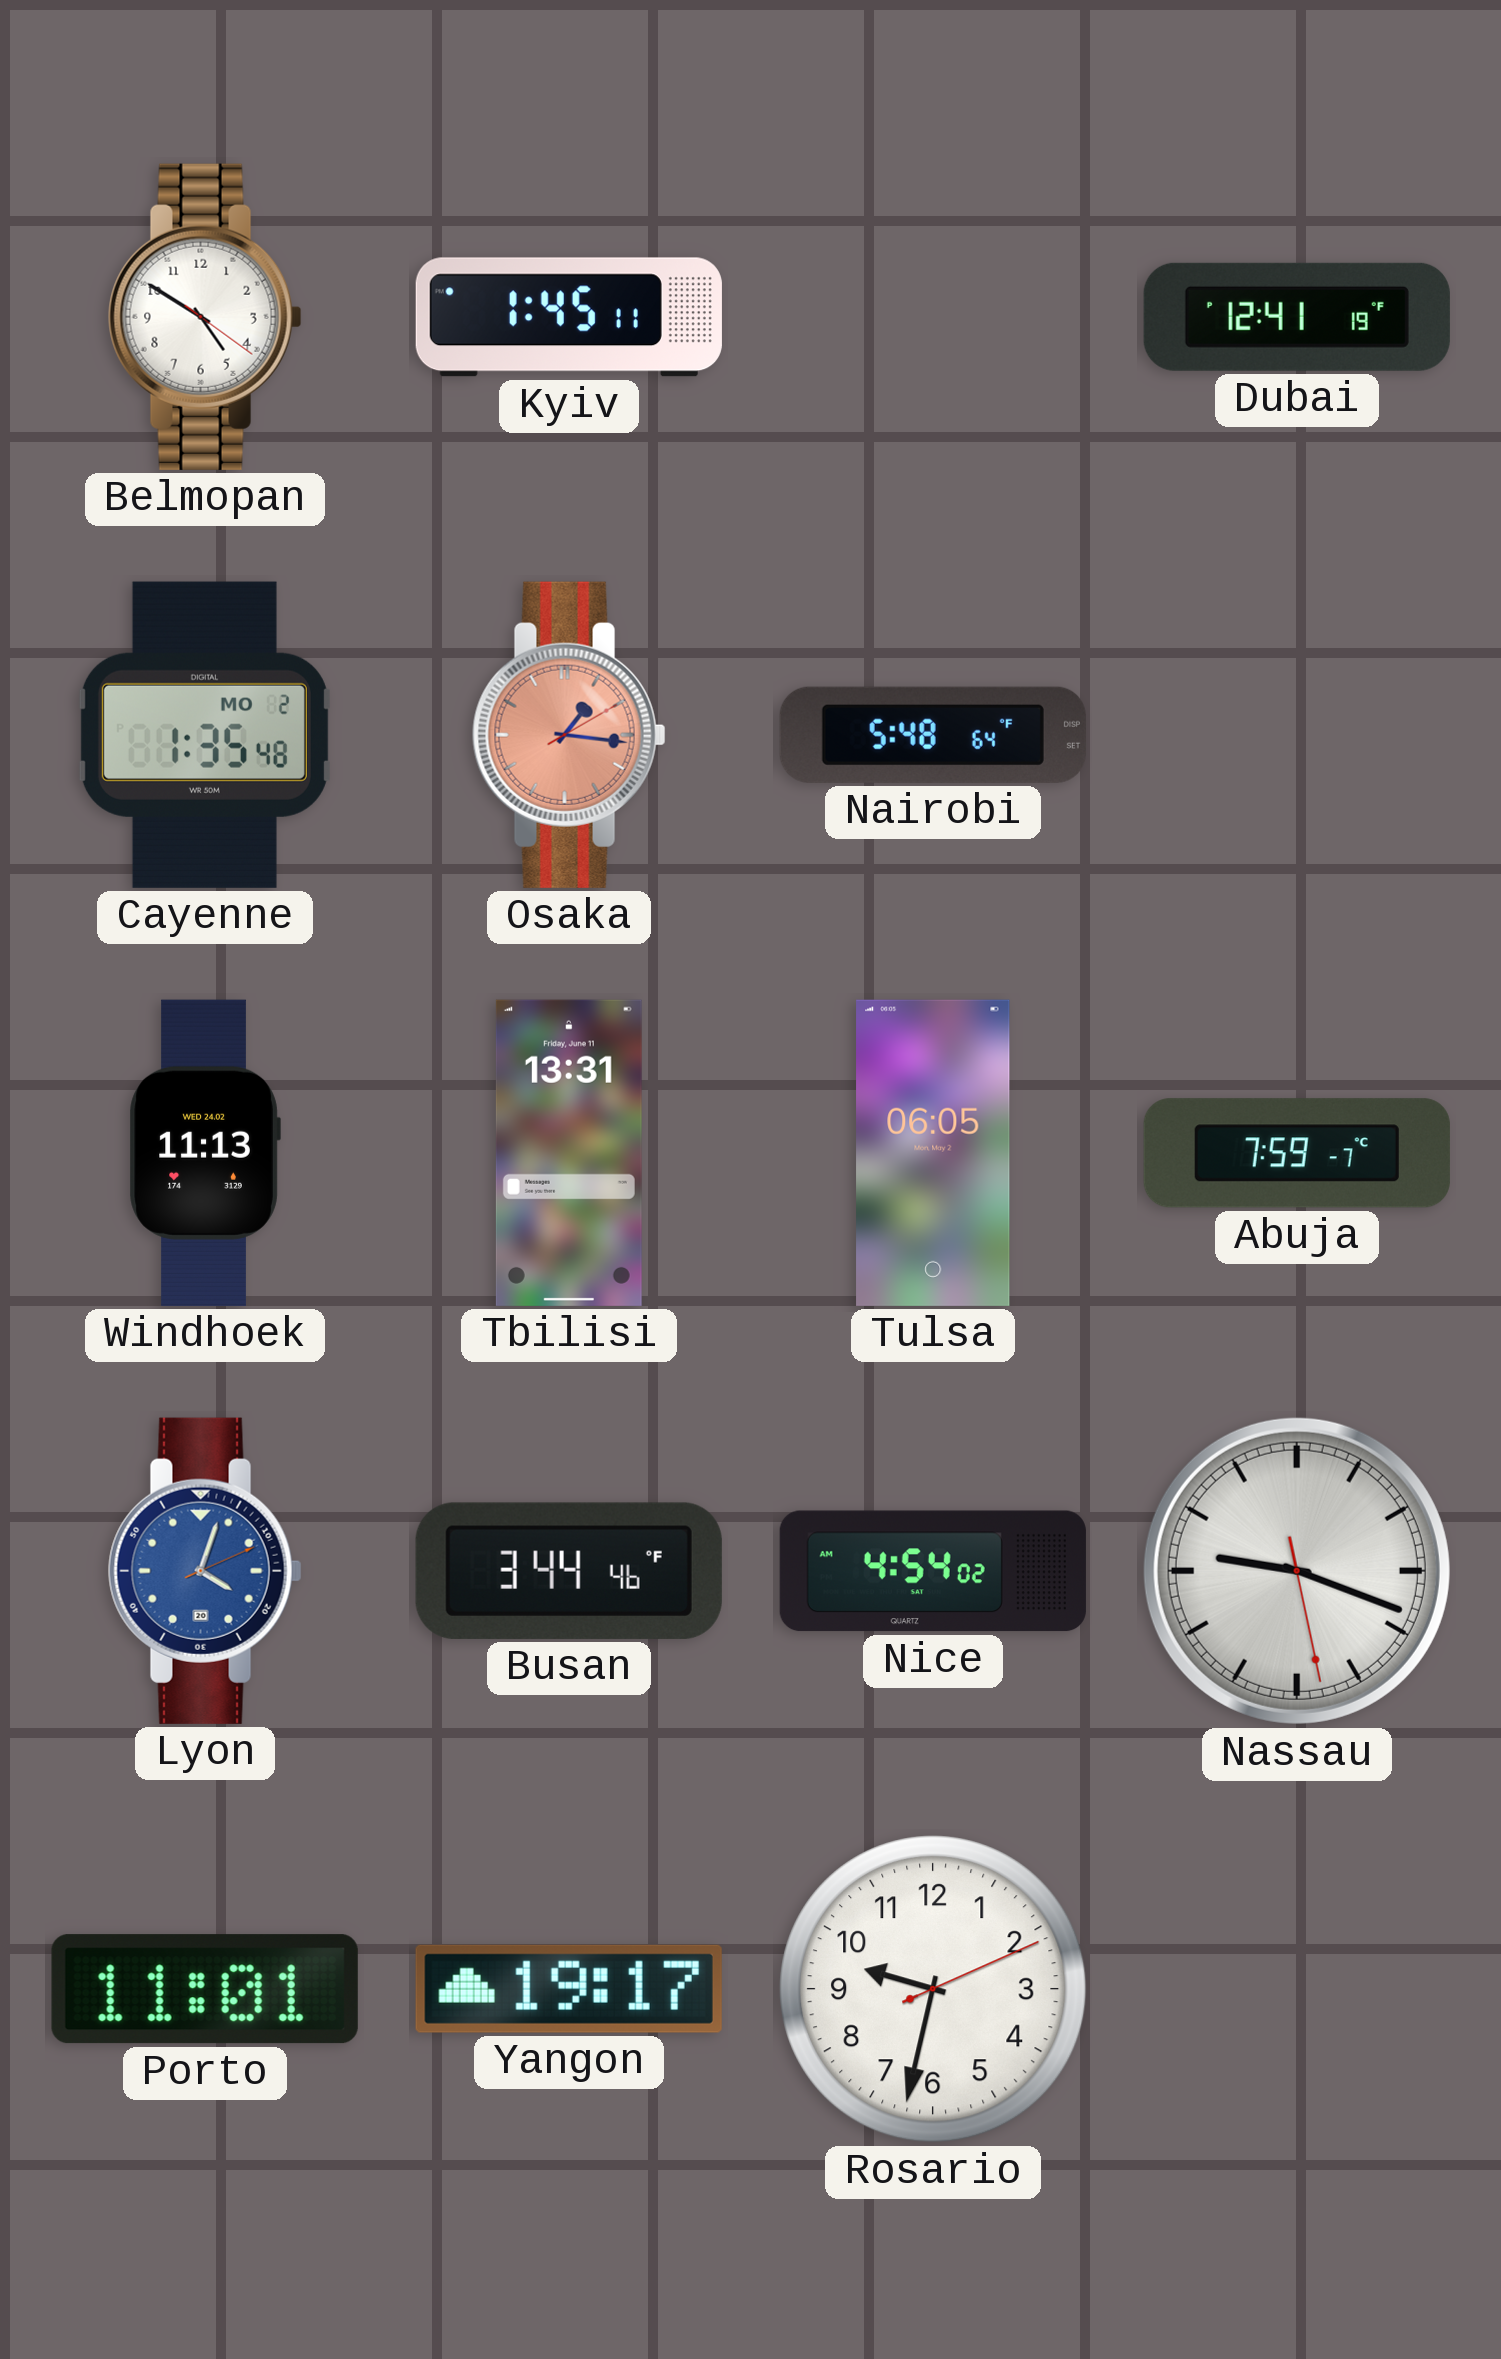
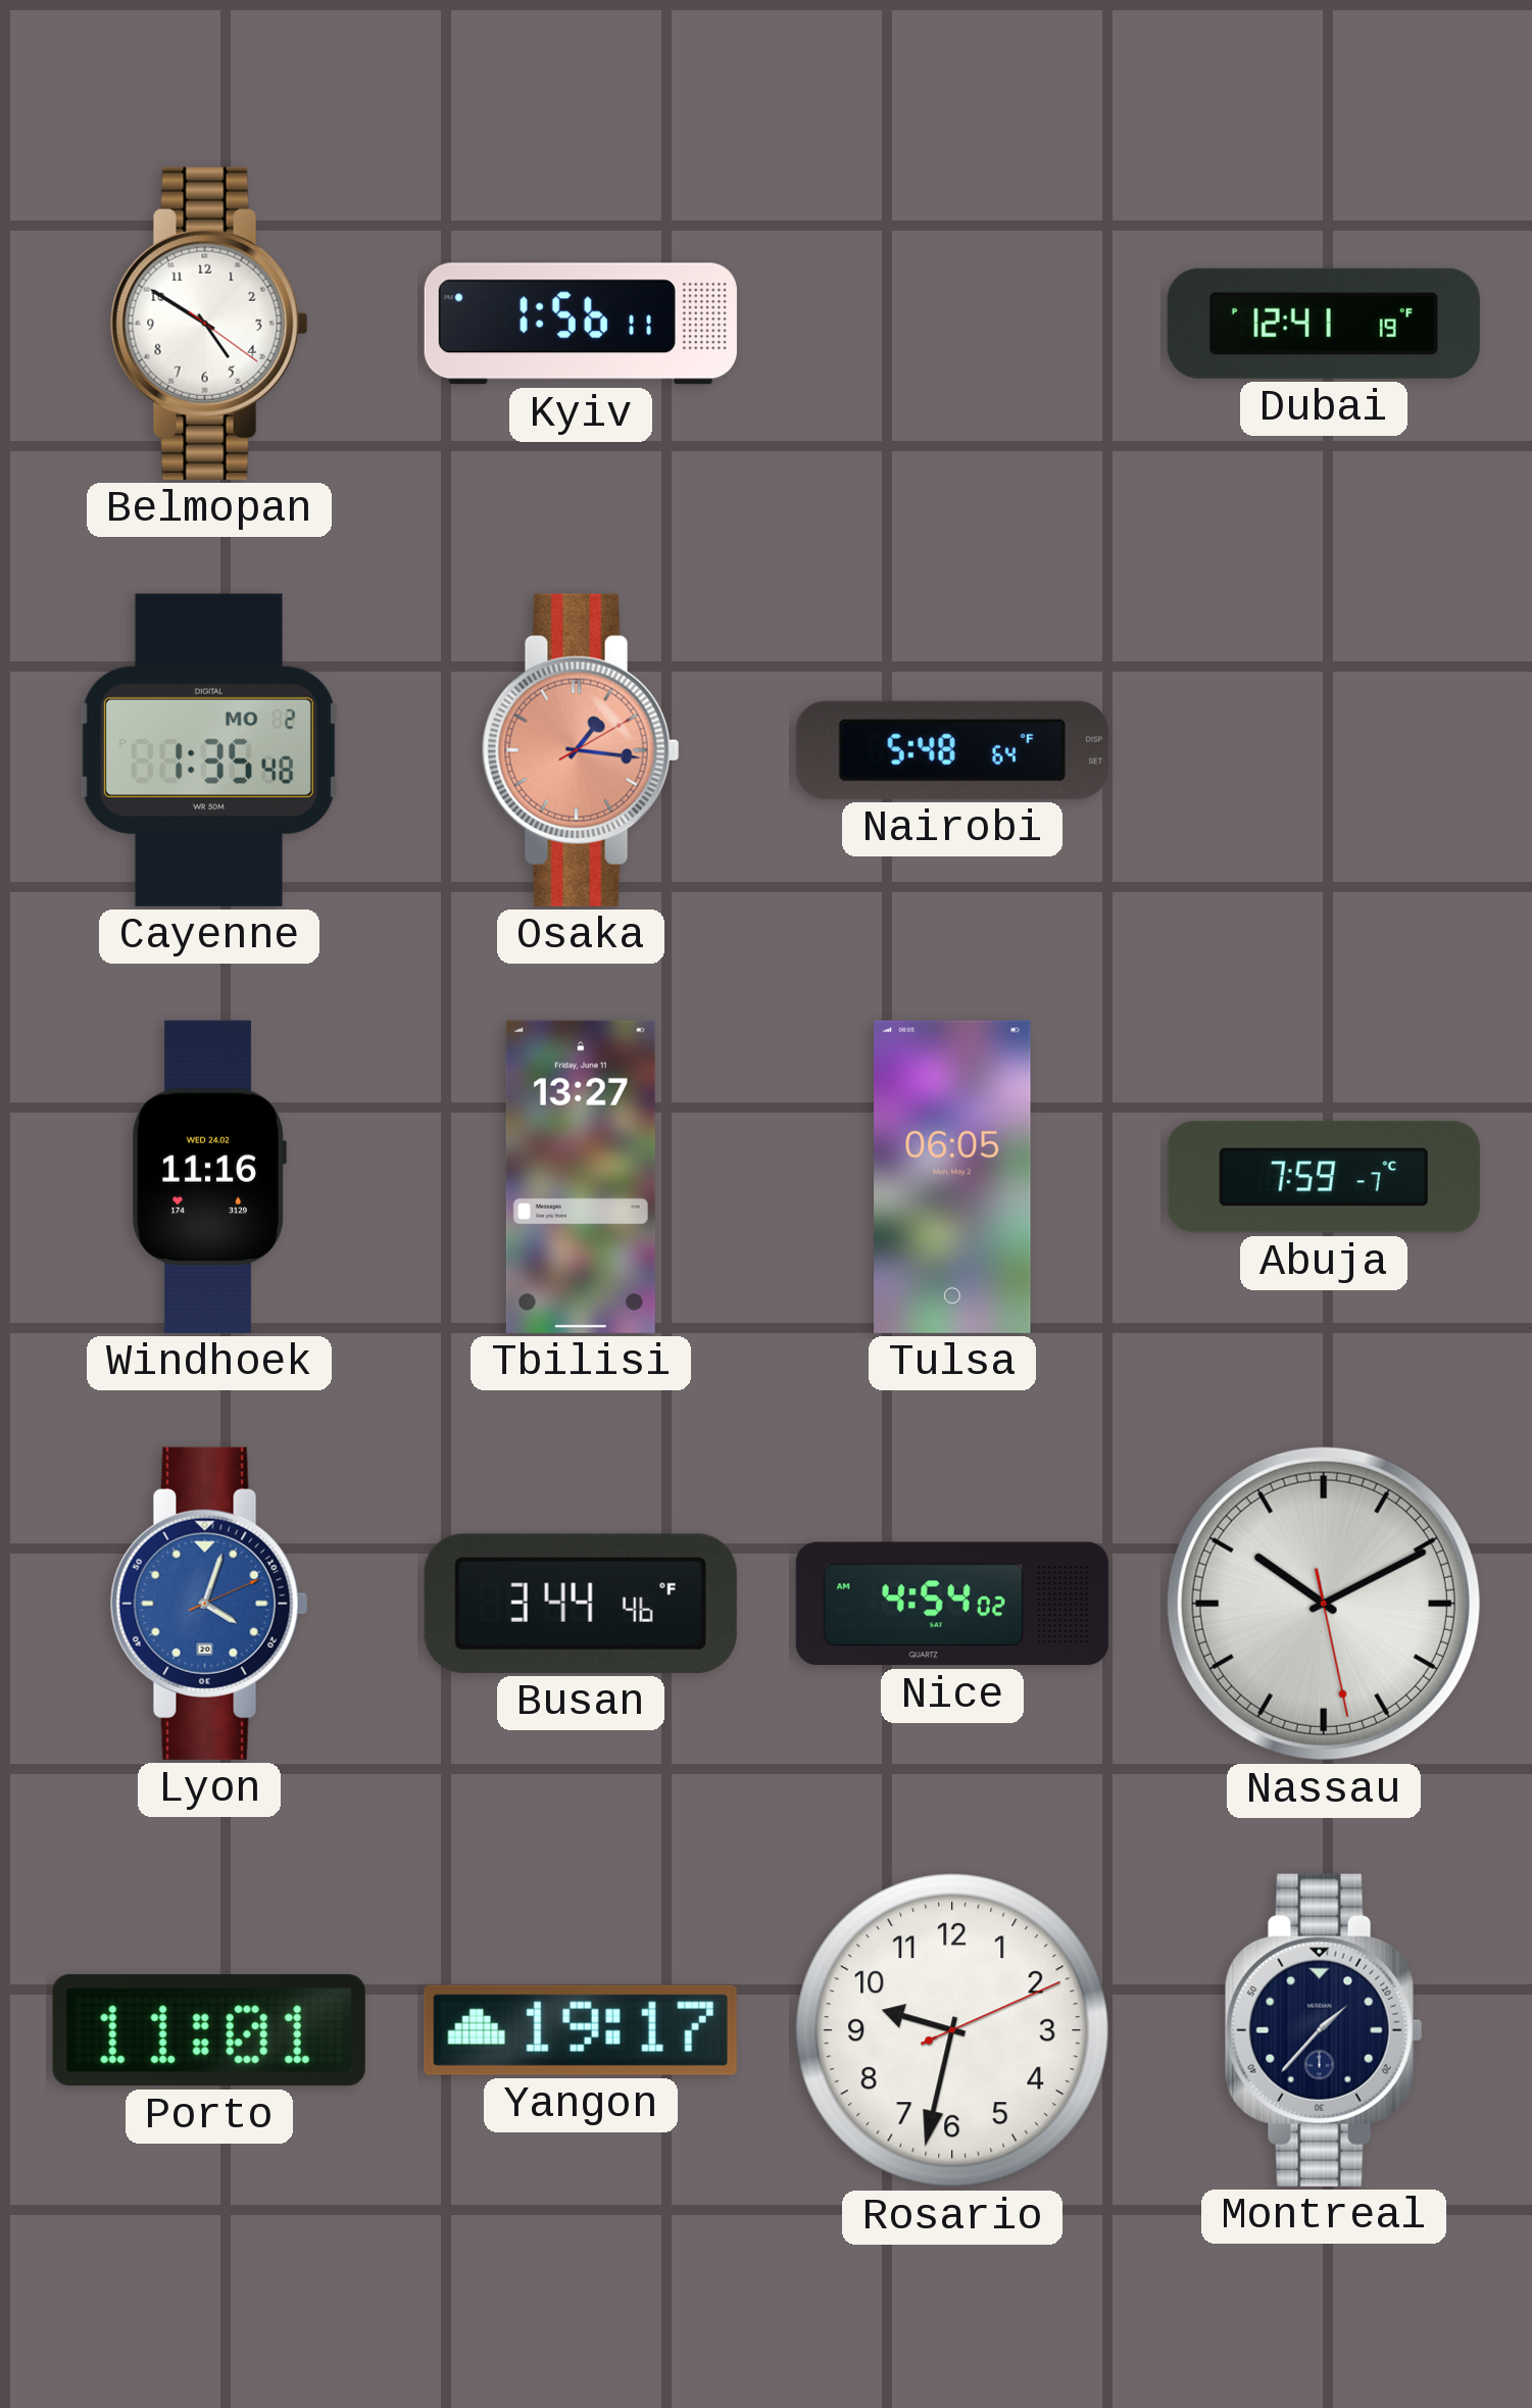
Kyiv: 1:45 -> 1:56
Windhoek: 11:13 -> 11:16
Tbilisi: 13:31 -> 13:27
Nassau: 9:18 -> 10:10
Montreal: none -> 1:37
